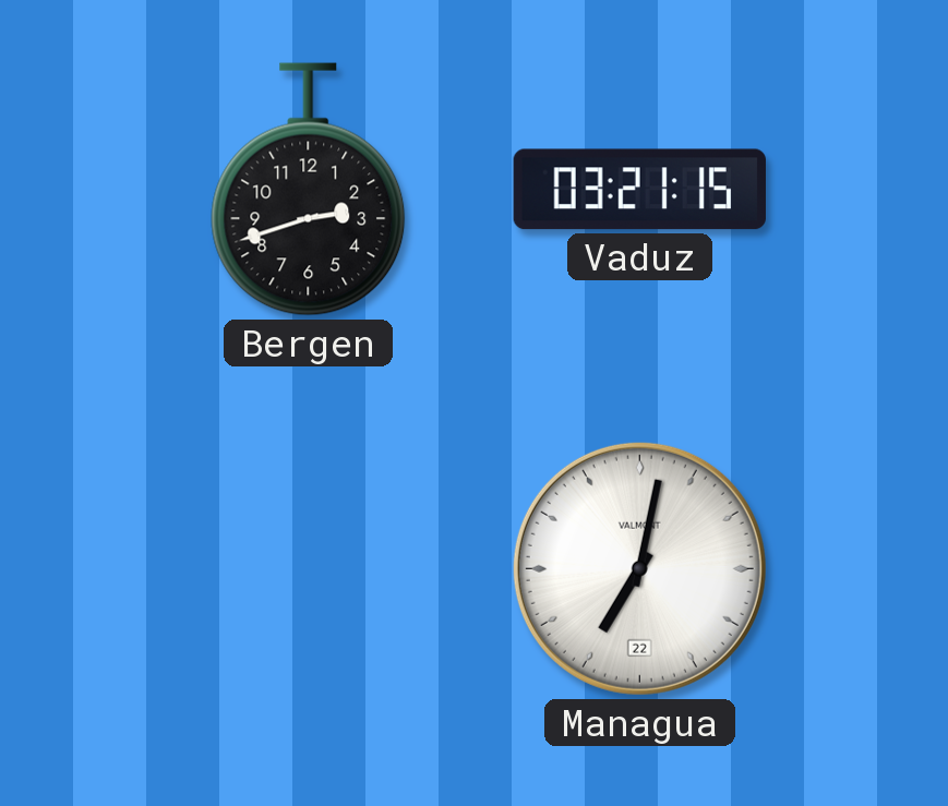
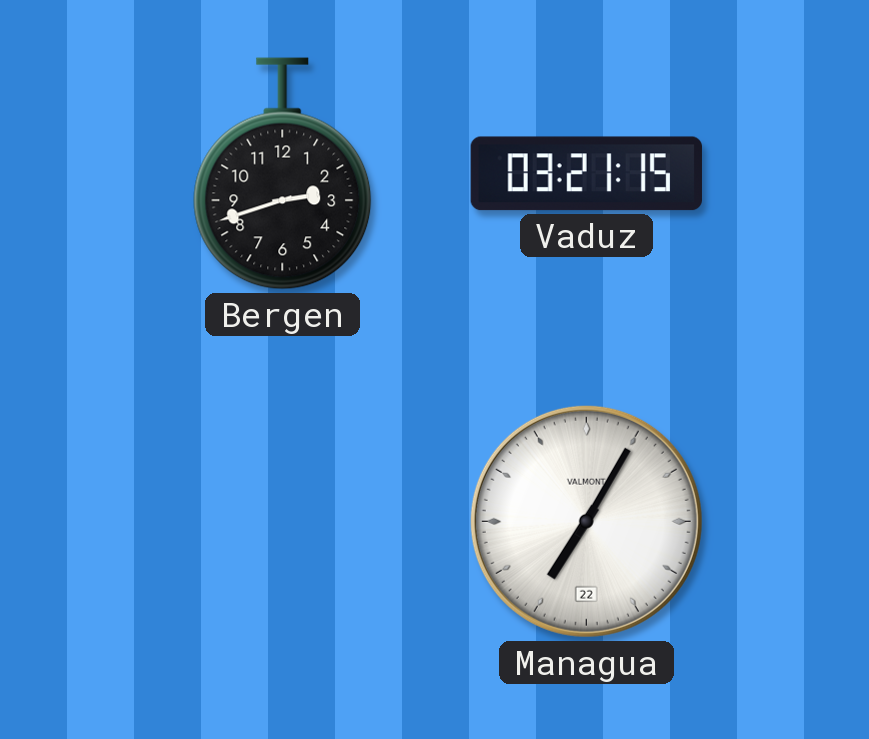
Managua: 7:02 -> 7:05
